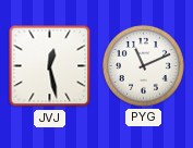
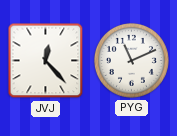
JVJ: 12:28 -> 12:23
